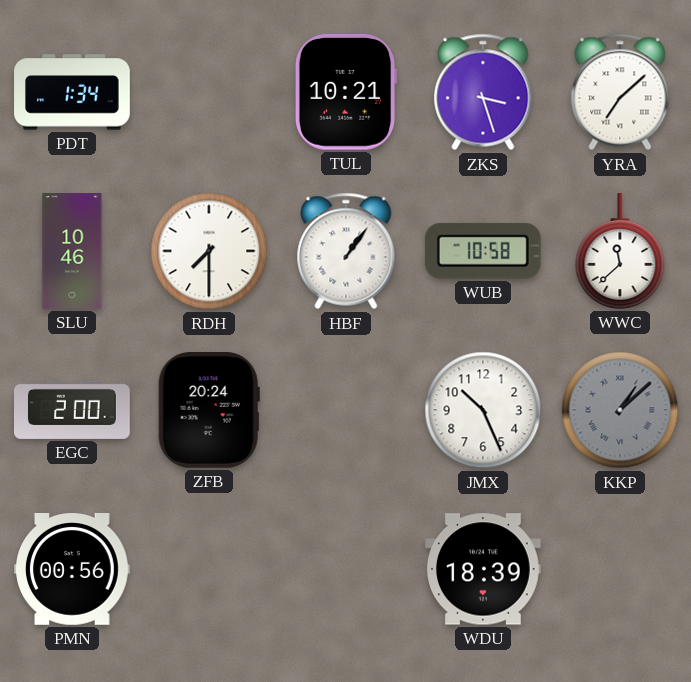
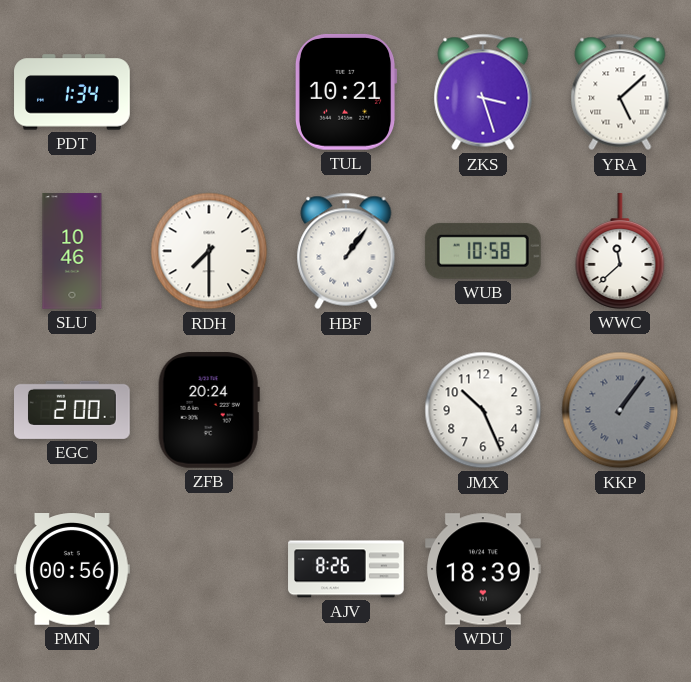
YRA: 7:08 -> 5:08
KKP: 1:08 -> 1:06
AJV: none -> 8:26
